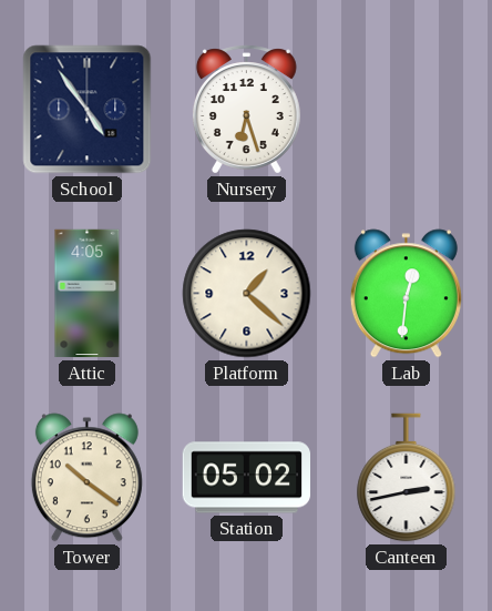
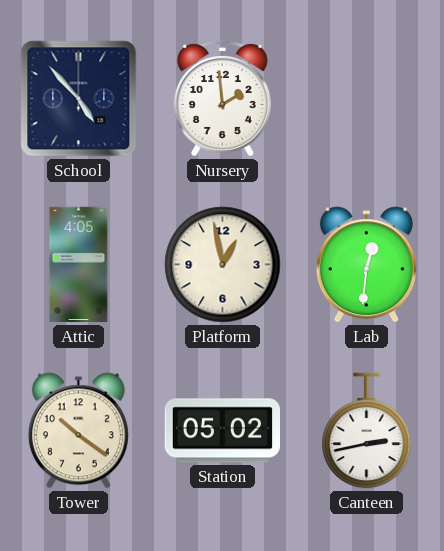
School: 4:54 -> 4:53
Nursery: 6:27 -> 1:59
Platform: 1:22 -> 12:58
